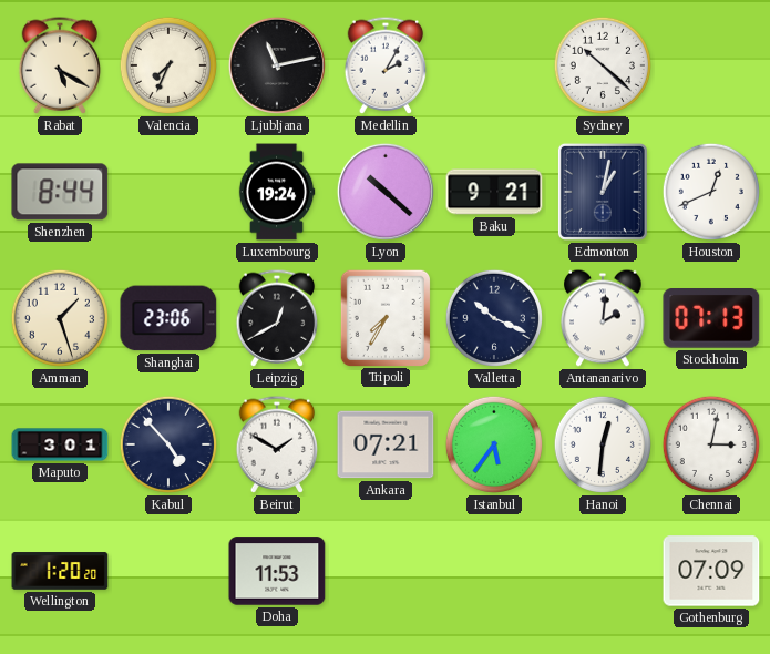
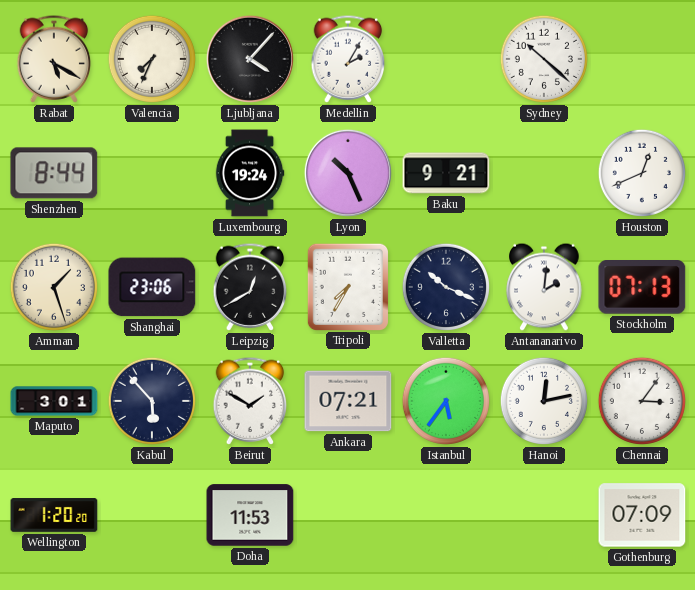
Ljubljana: 11:13 -> 4:07
Lyon: 10:22 -> 10:26
Edmonton: 1:02 -> none
Kabul: 4:53 -> 5:53
Hanoi: 12:31 -> 12:13
Chennai: 3:02 -> 3:06
